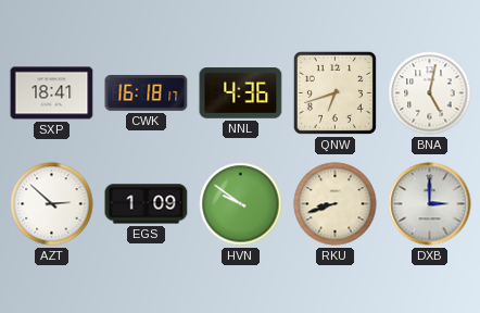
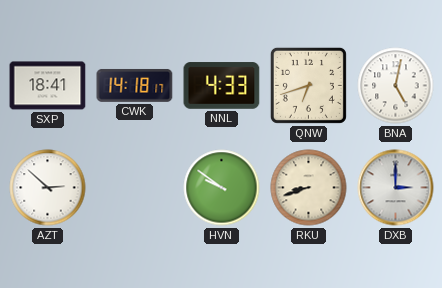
CWK: 16:18 -> 14:18
NNL: 4:36 -> 4:33
EGS: 1:09 -> none
